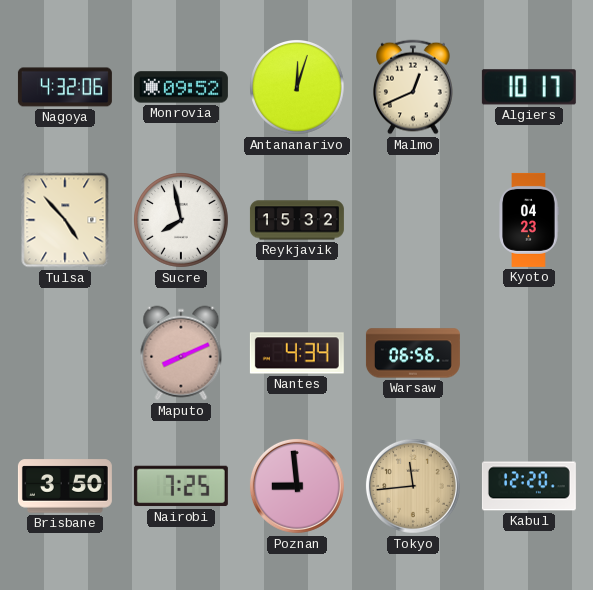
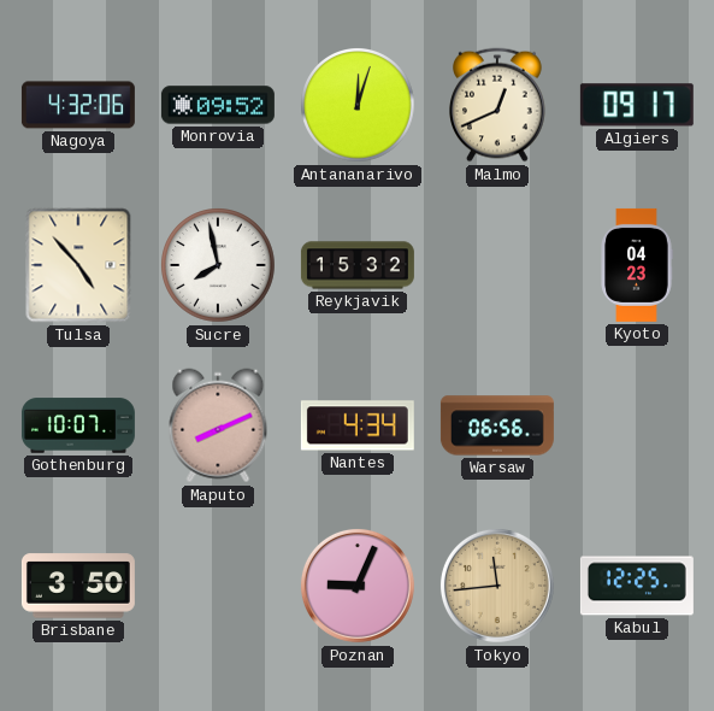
Algiers: 10:17 -> 09:17
Gothenburg: none -> 10:07
Nairobi: 7:25 -> none
Poznan: 8:59 -> 9:04
Kabul: 12:20 -> 12:25
